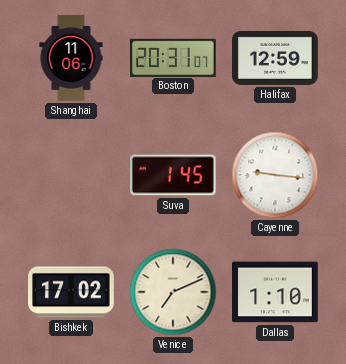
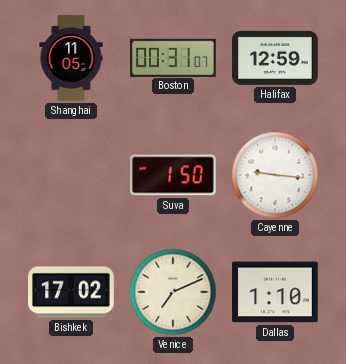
Shanghai: 11:06 -> 11:05
Boston: 20:31 -> 00:31
Suva: 1:45 -> 1:50
